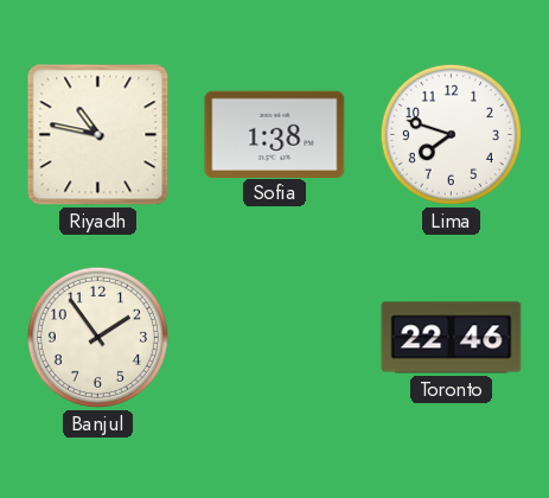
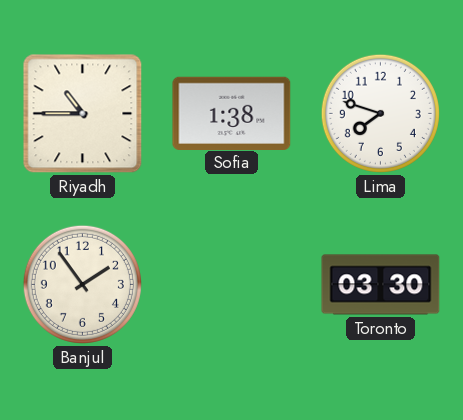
Riyadh: 10:47 -> 10:45
Toronto: 22:46 -> 03:30
